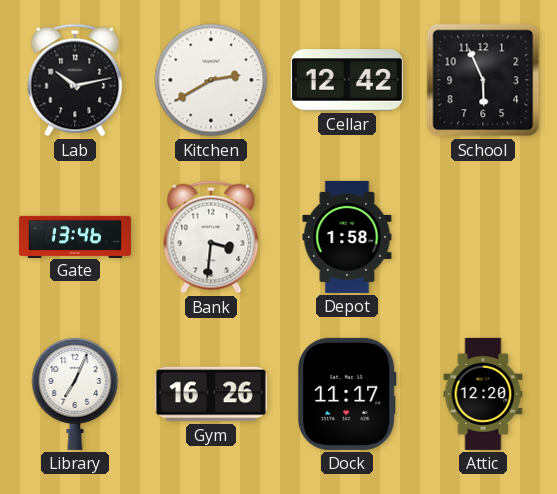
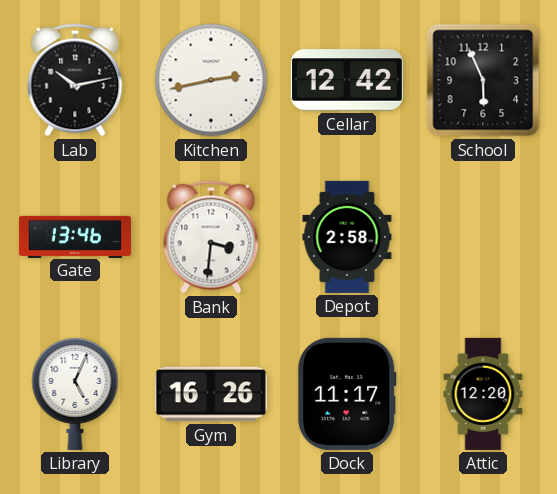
Kitchen: 2:40 -> 2:43
Depot: 1:58 -> 2:58
Library: 7:04 -> 5:04
